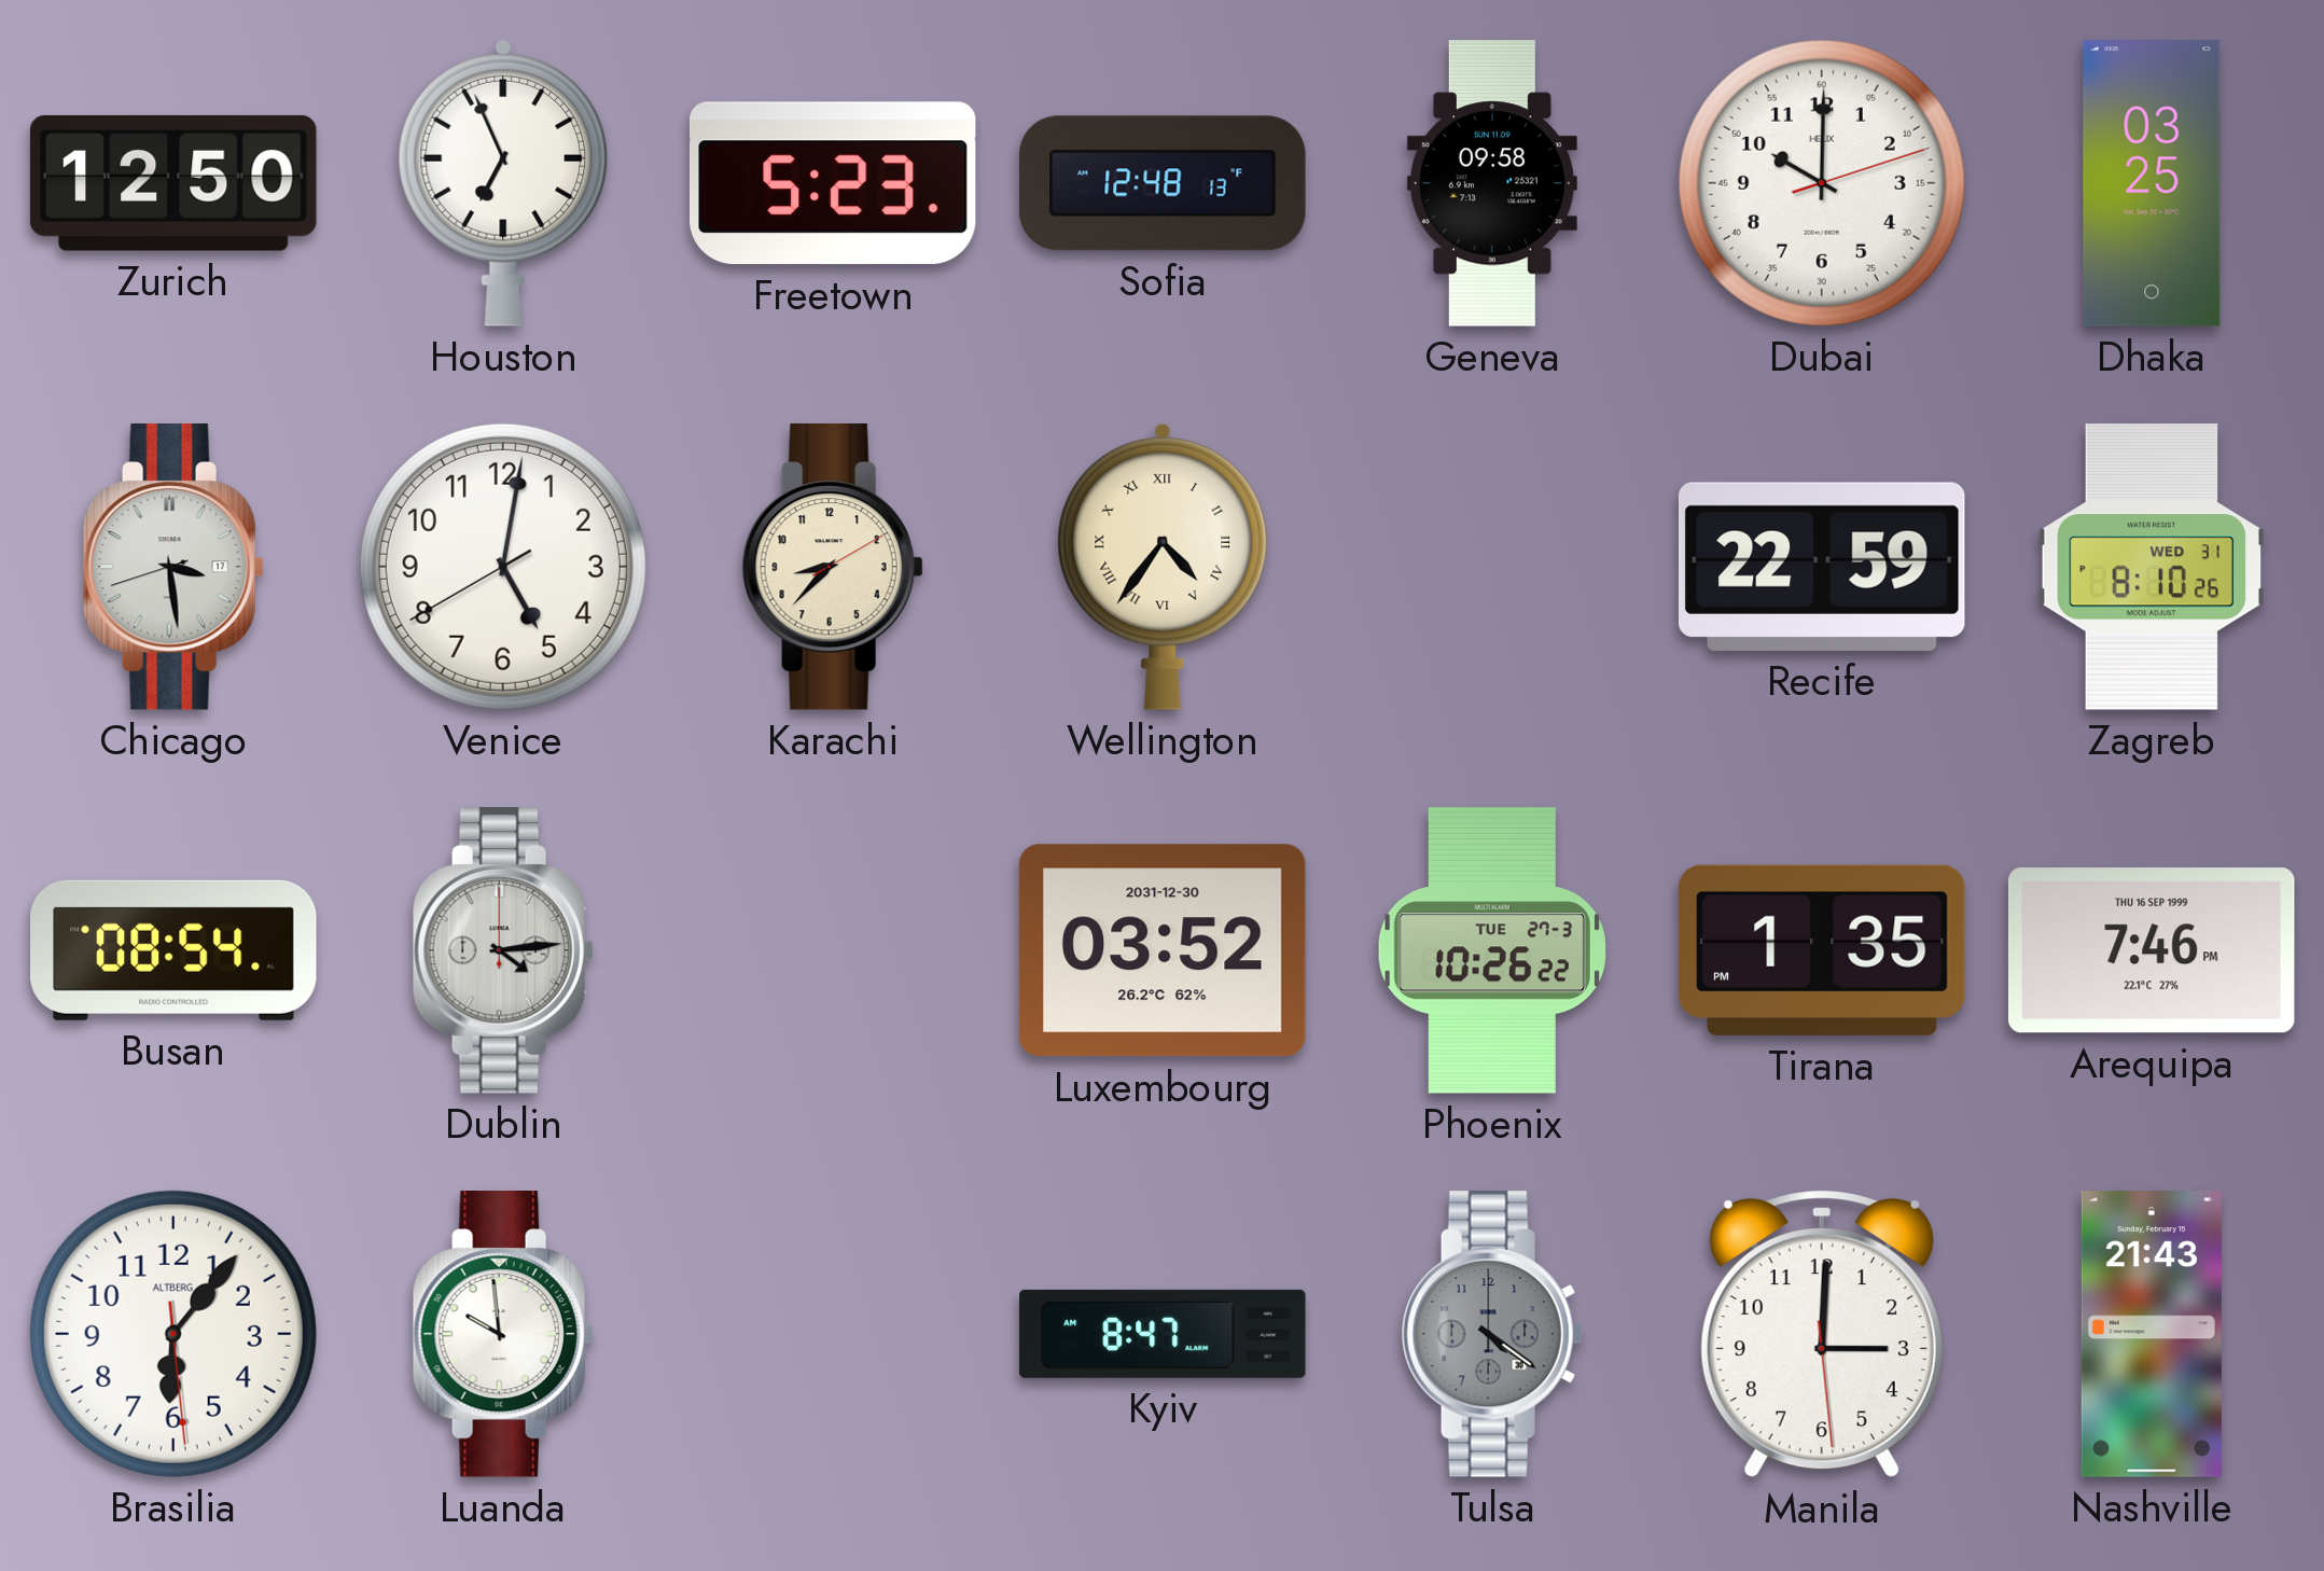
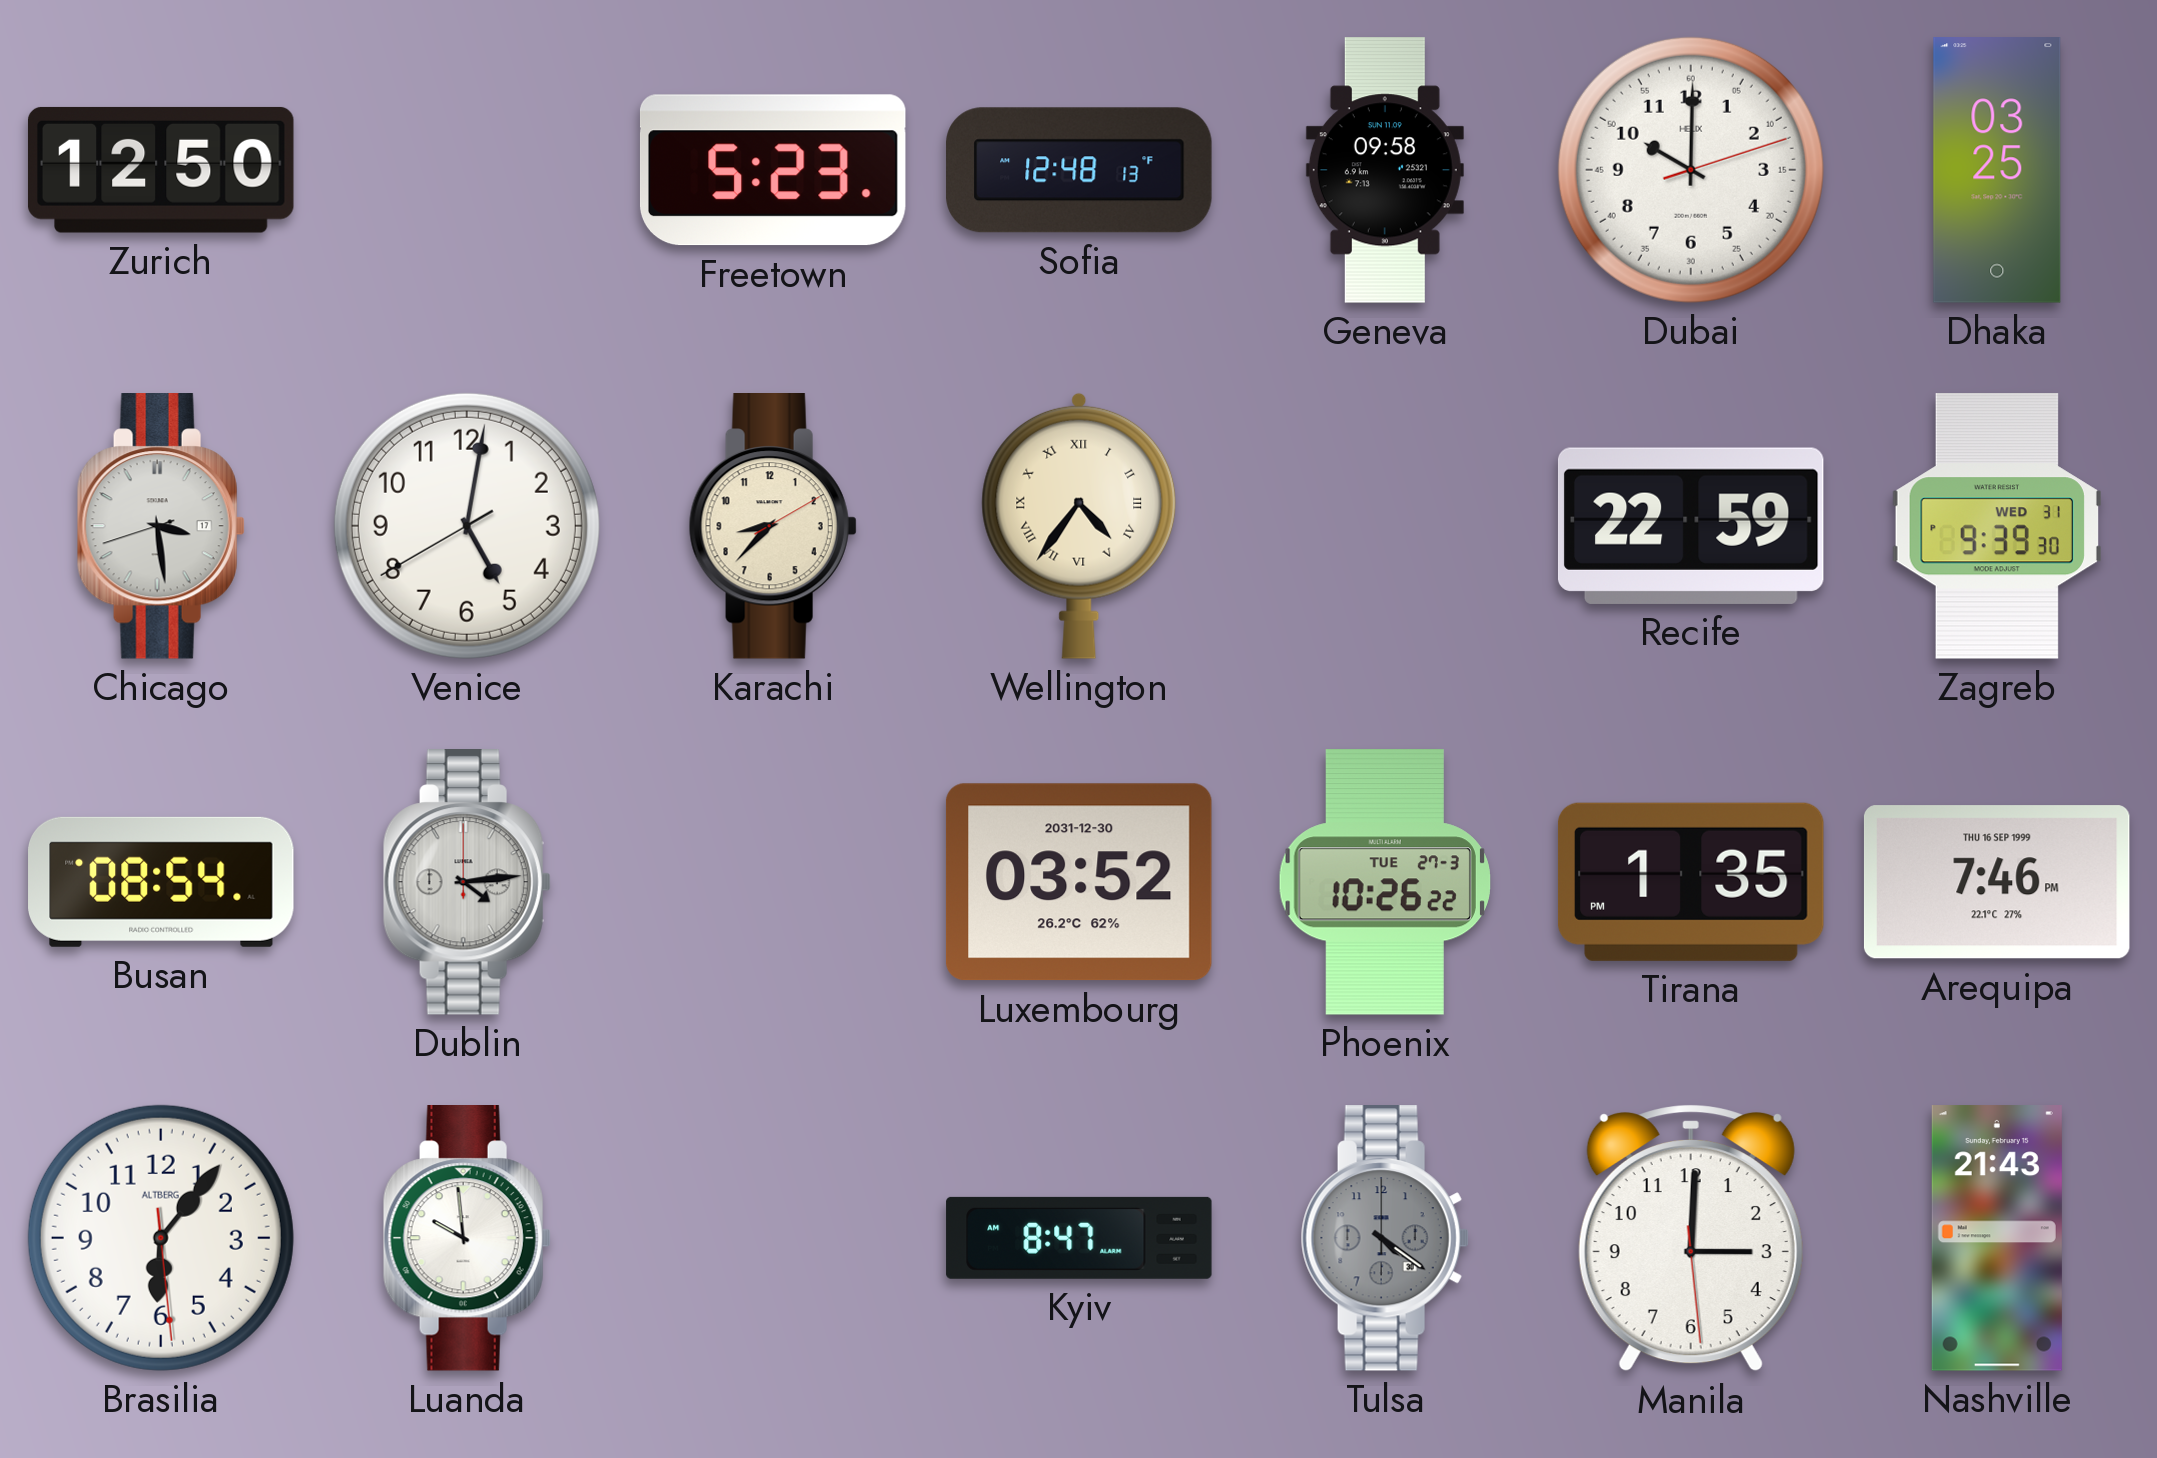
Houston: 6:56 -> none
Zagreb: 8:10 -> 9:39
